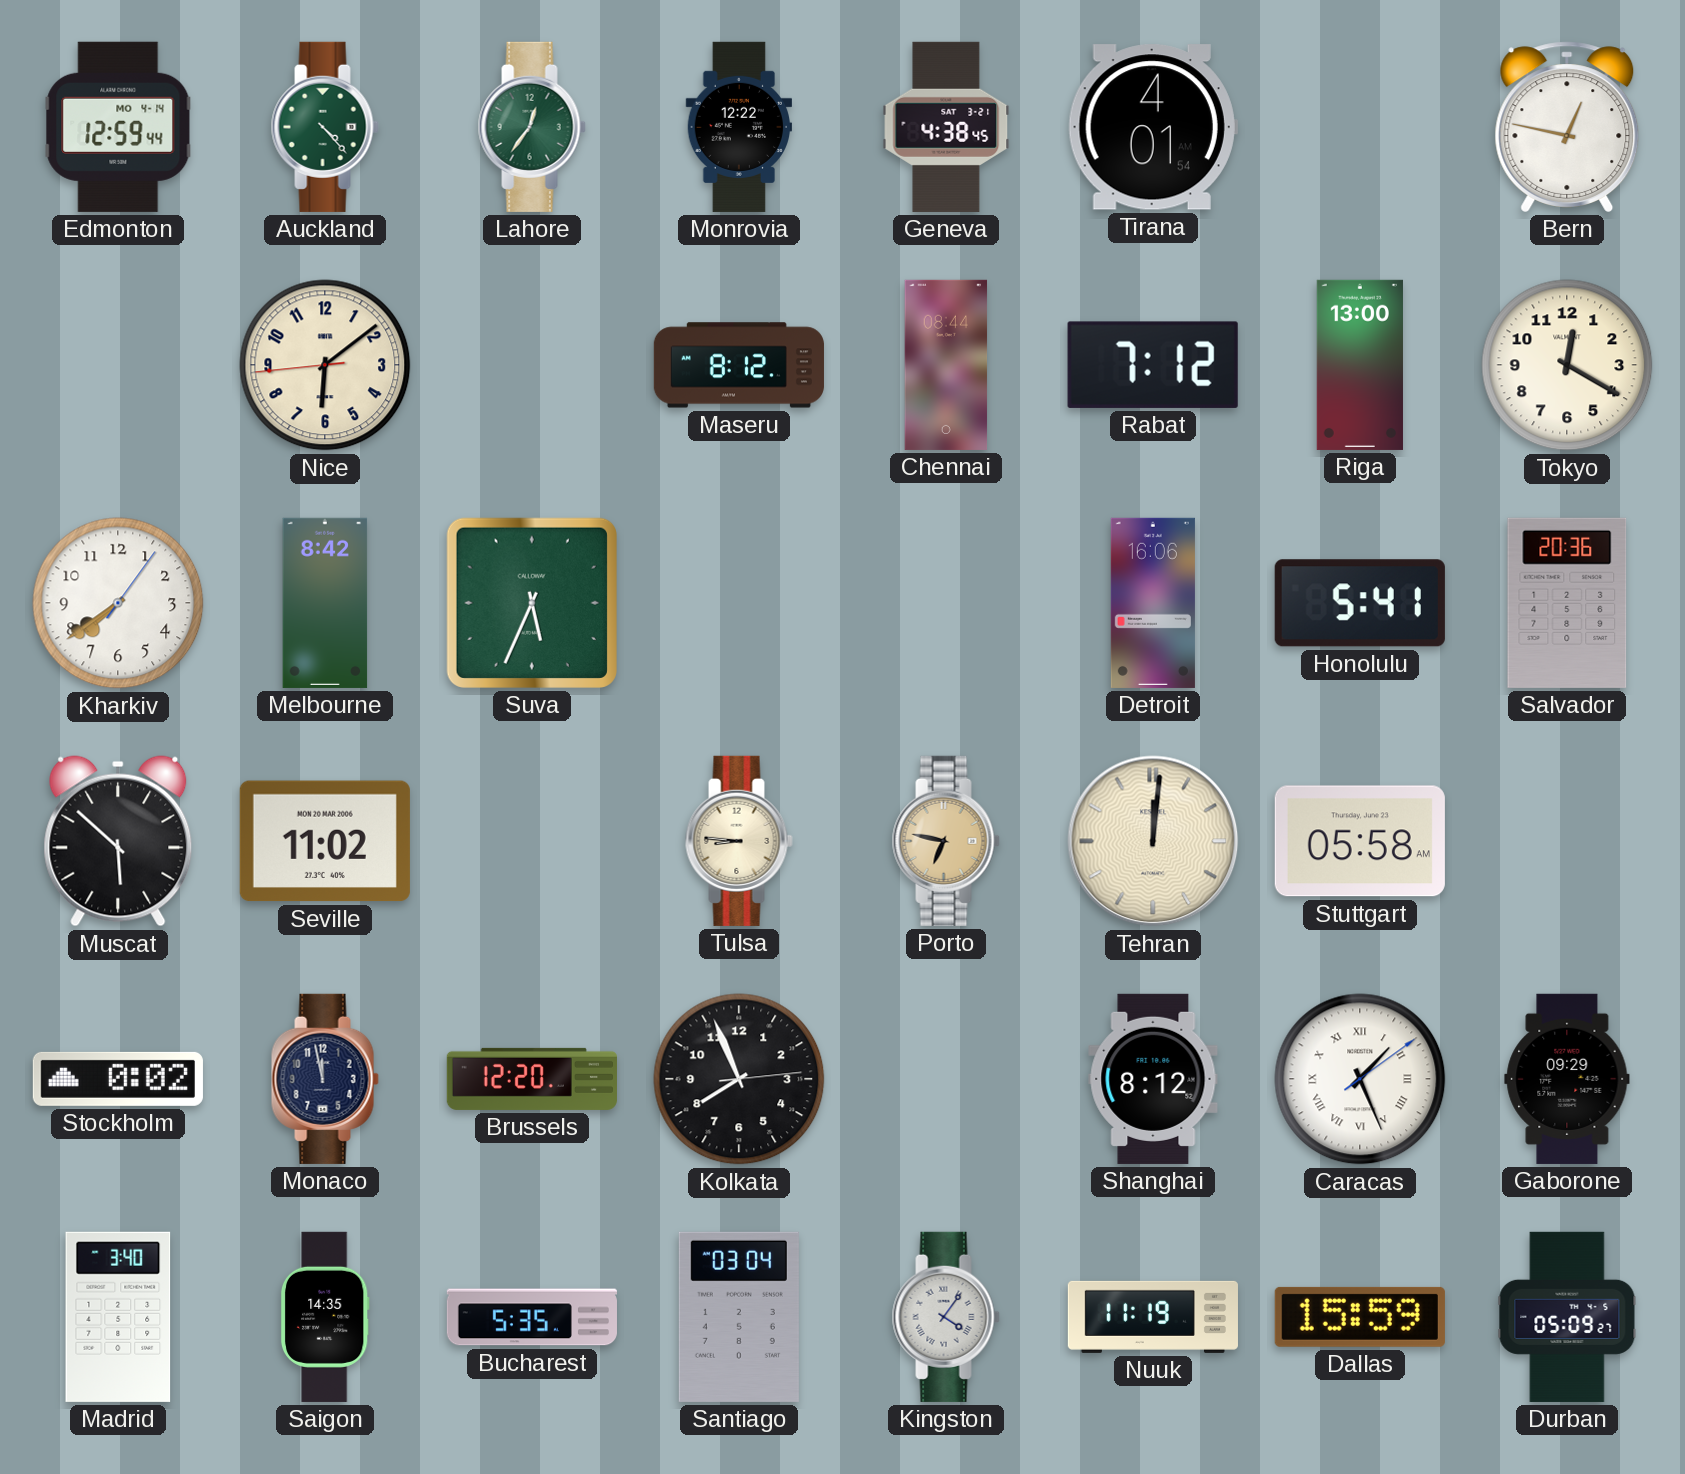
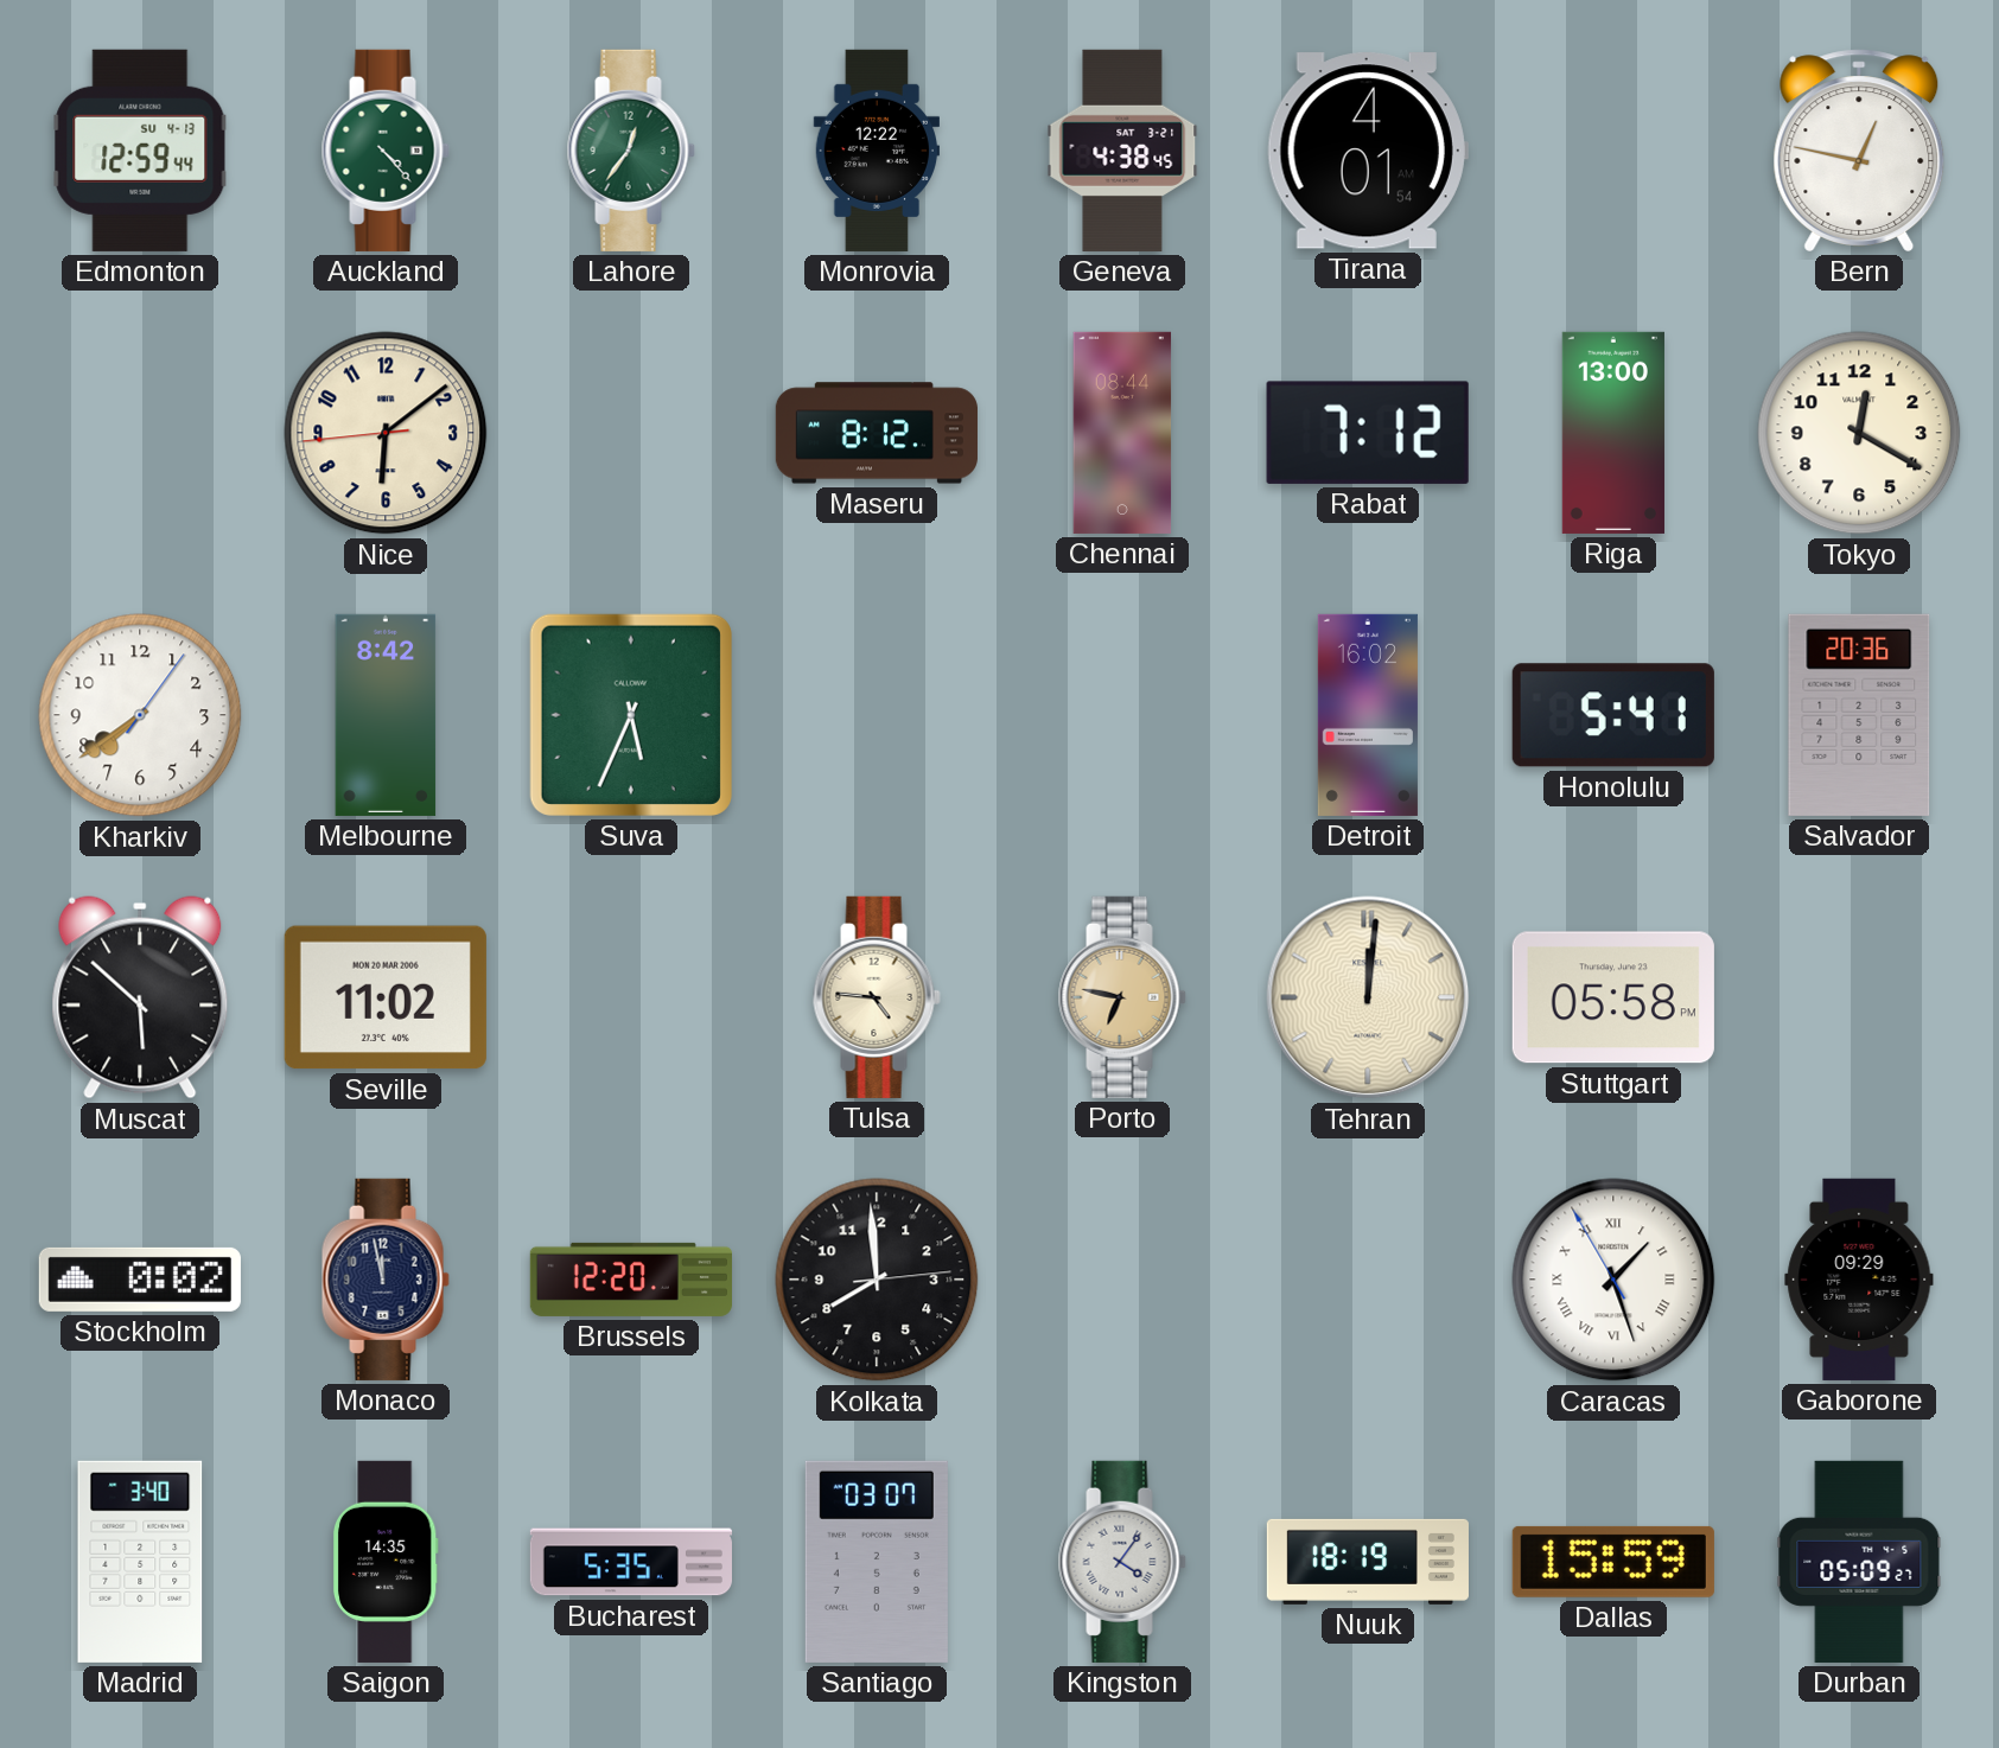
Edmonton date: MO 4-14 -> SU 4-13
Detroit: 16:06 -> 16:02
Tulsa: 8:46 -> 4:46
Stuttgart: 05:58 AM -> 05:58 PM
Kolkata: 7:56 -> 7:59
Shanghai: 8:12 -> none
Caracas: 1:26:09 -> 1:26:55
Santiago: 03:04 -> 03:07
Nuuk: 11:19 -> 18:19
